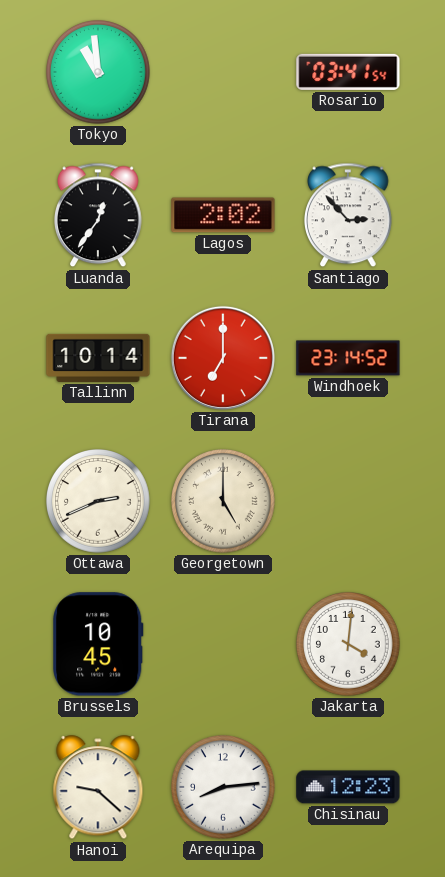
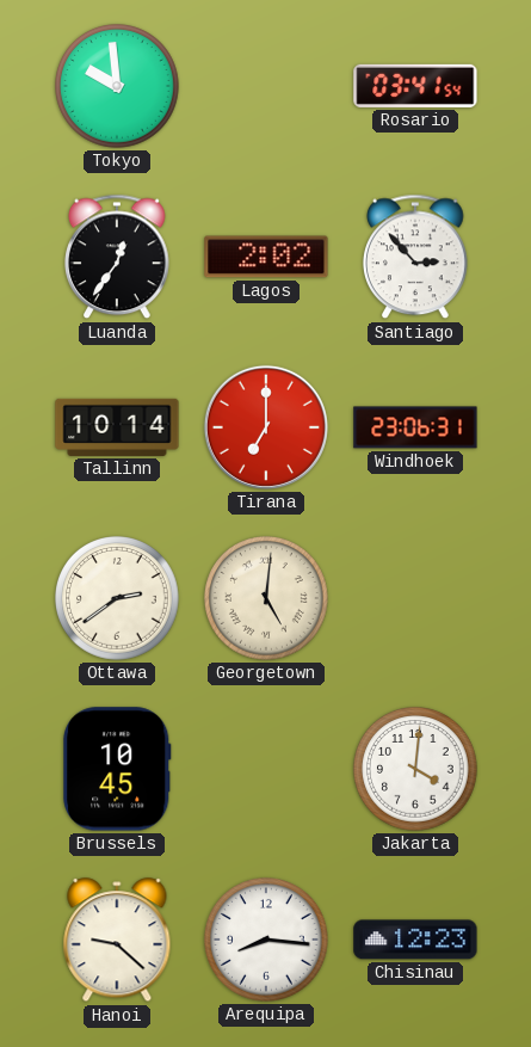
Tokyo: 10:59 -> 9:59
Windhoek: 23:14 -> 23:06
Ottawa: 2:41 -> 2:39
Georgetown: 5:00 -> 5:01
Arequipa: 8:14 -> 8:16
